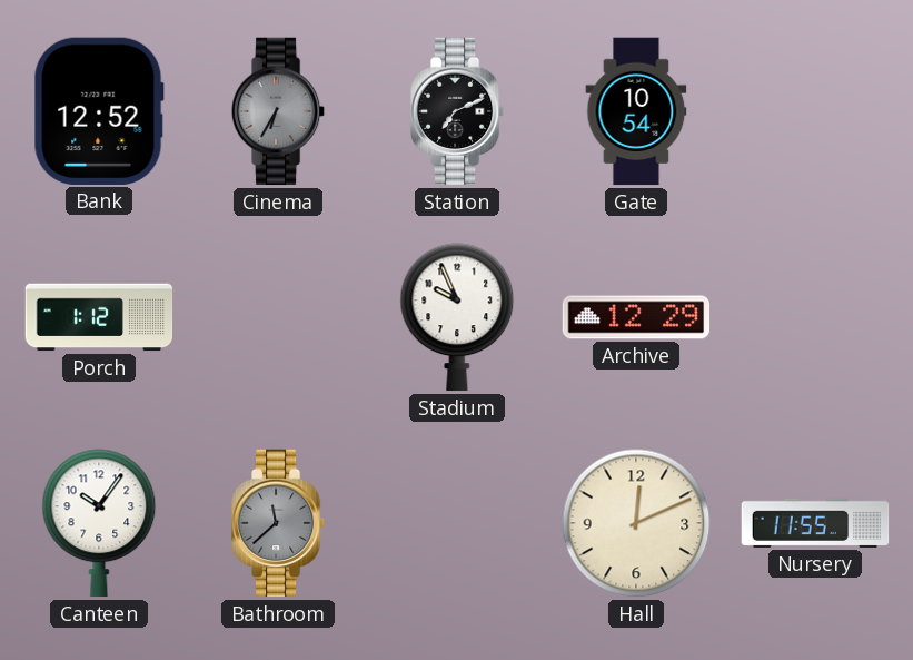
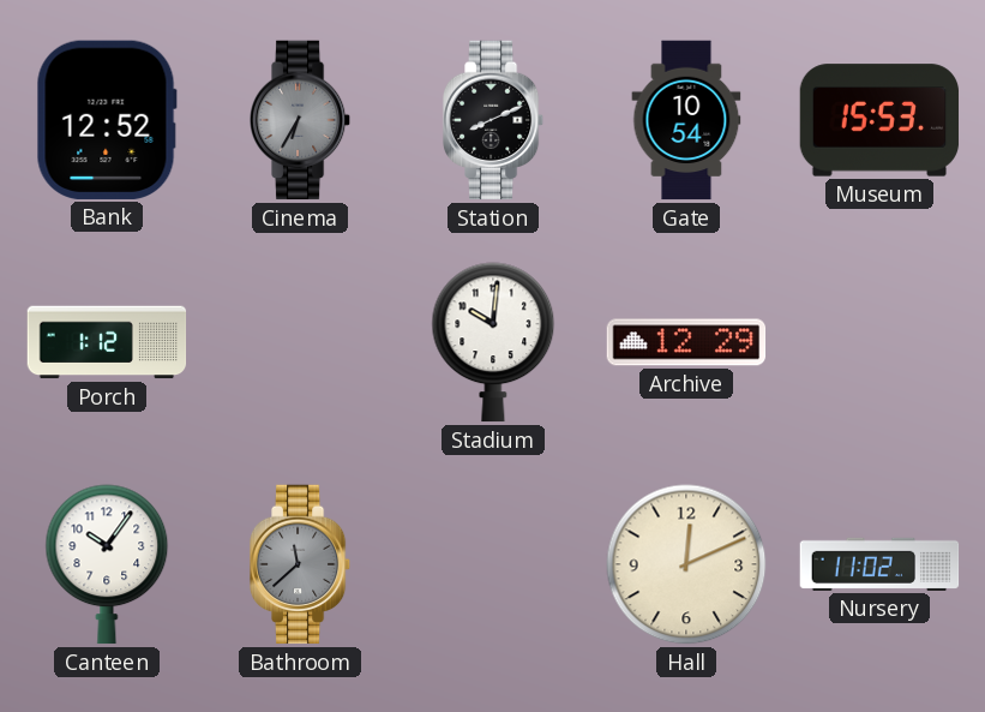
Station: 7:11 -> 8:11
Museum: none -> 15:53
Stadium: 9:56 -> 10:01
Nursery: 11:55 -> 11:02
